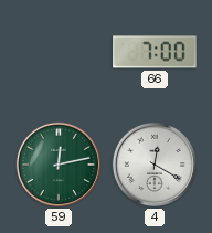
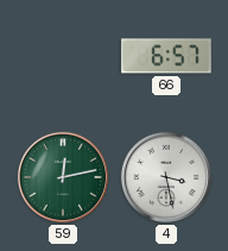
66: 7:00 -> 6:57
4: 12:20 -> 3:28
